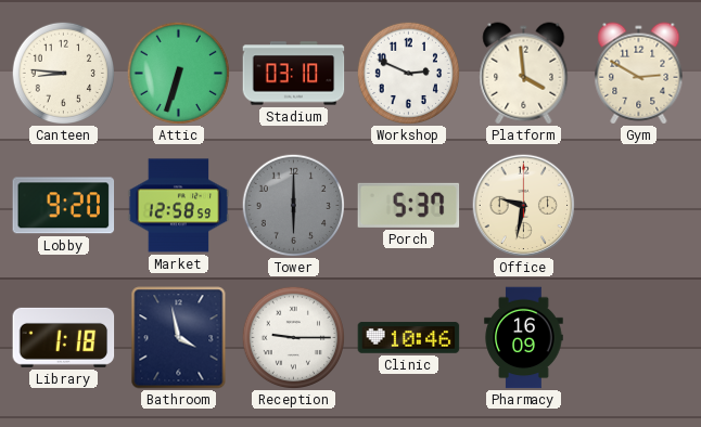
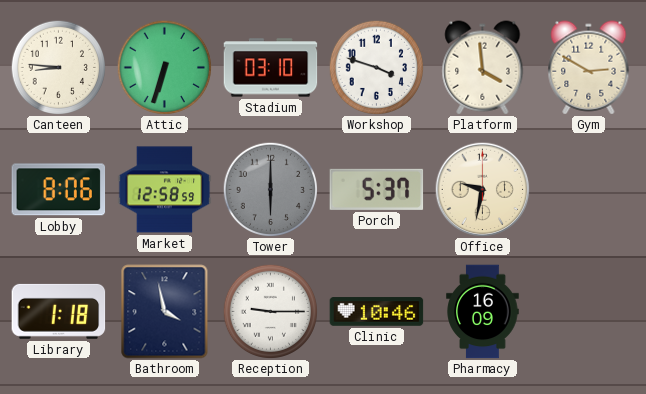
Workshop: 2:49 -> 3:48
Lobby: 9:20 -> 8:06
